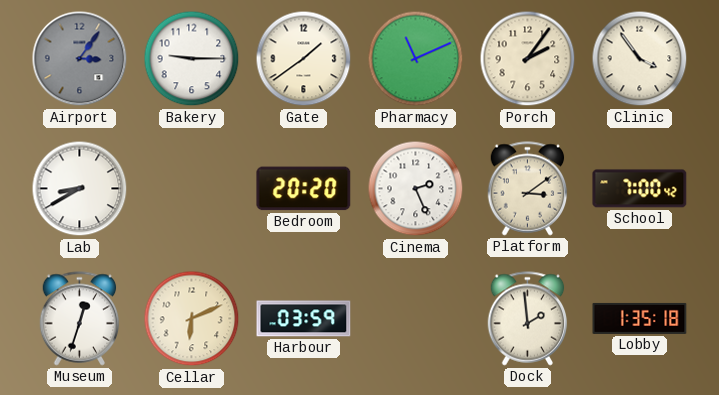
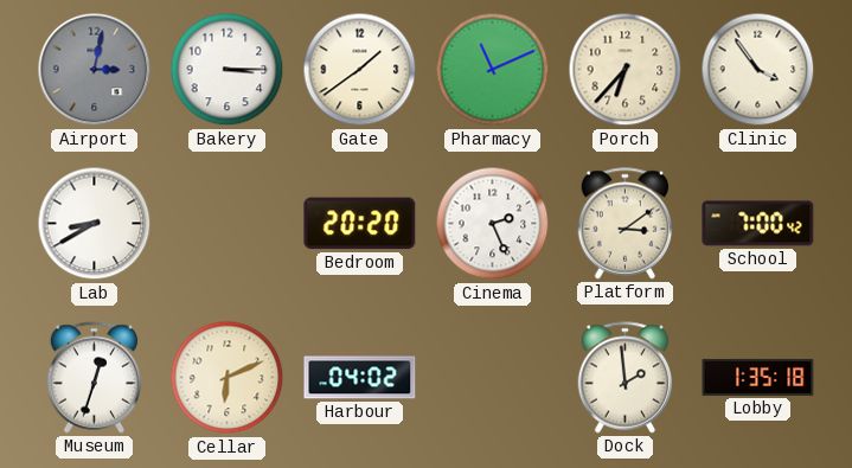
Airport: 3:06 -> 3:02
Bakery: 9:15 -> 3:15
Porch: 2:06 -> 6:37
Harbour: 03:59 -> 04:02
